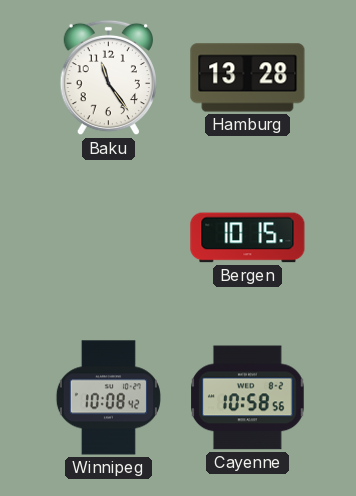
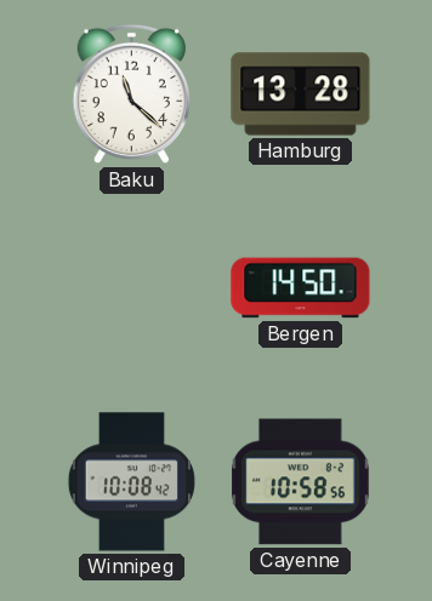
Baku: 11:24 -> 11:22
Bergen: 10:15 -> 14:50
